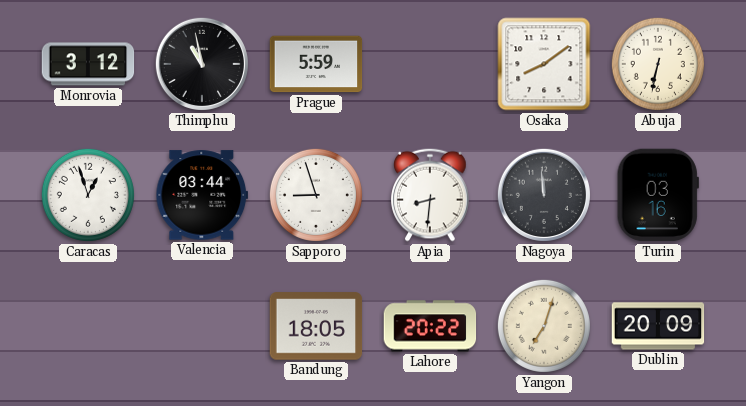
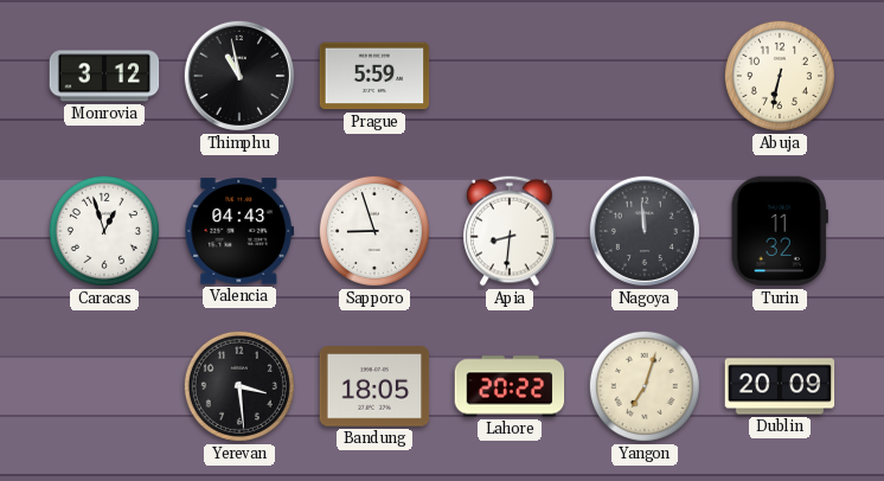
Osaka: 8:09 -> none
Valencia: 03:44 -> 04:43
Turin: 03:16 -> 11:32
Yerevan: none -> 3:29
